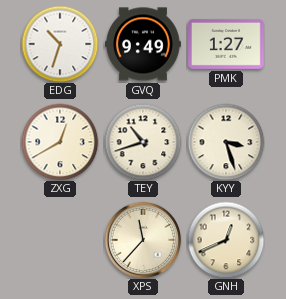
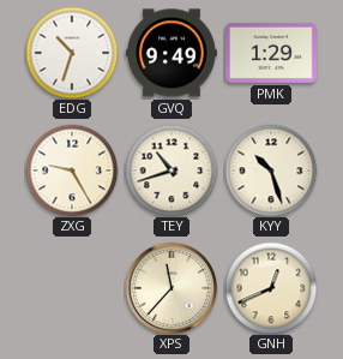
PMK: 1:27 -> 1:29
ZXG: 12:40 -> 9:25
KYY: 3:27 -> 10:27
